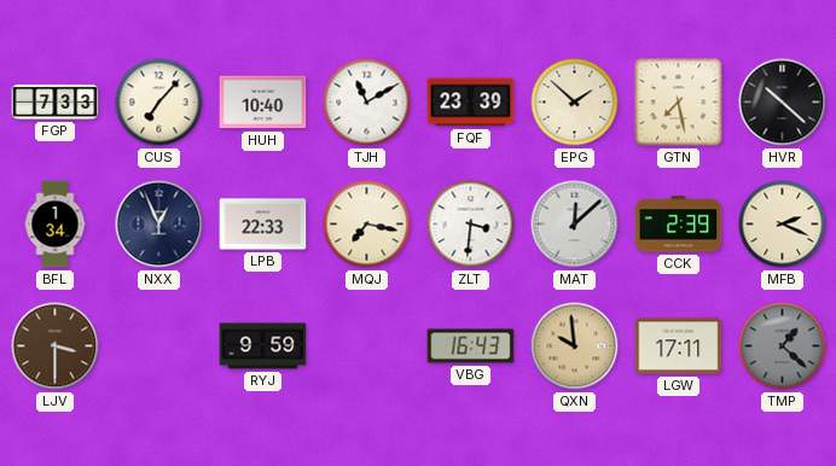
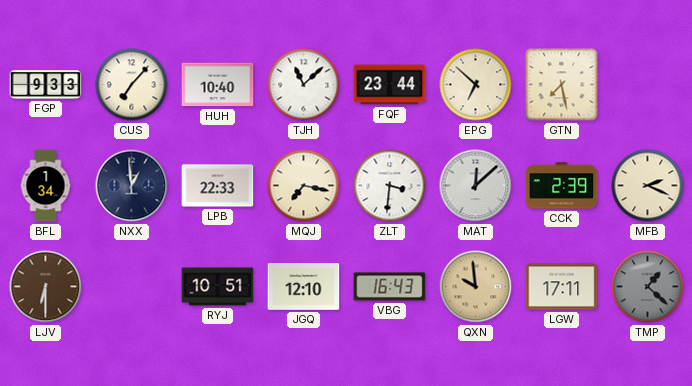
FGP: 7:33 -> 9:33
TJH: 11:10 -> 11:08
FQF: 23:39 -> 23:44
EPG: 1:52 -> 6:52
HVR: 10:22 -> none
NXX: 12:56 -> 12:59
LJV: 3:30 -> 6:30
RYJ: 9:59 -> 10:51
JGQ: none -> 12:10
